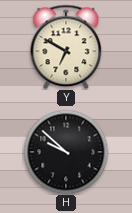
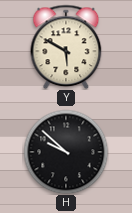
Y: 6:50 -> 5:50
